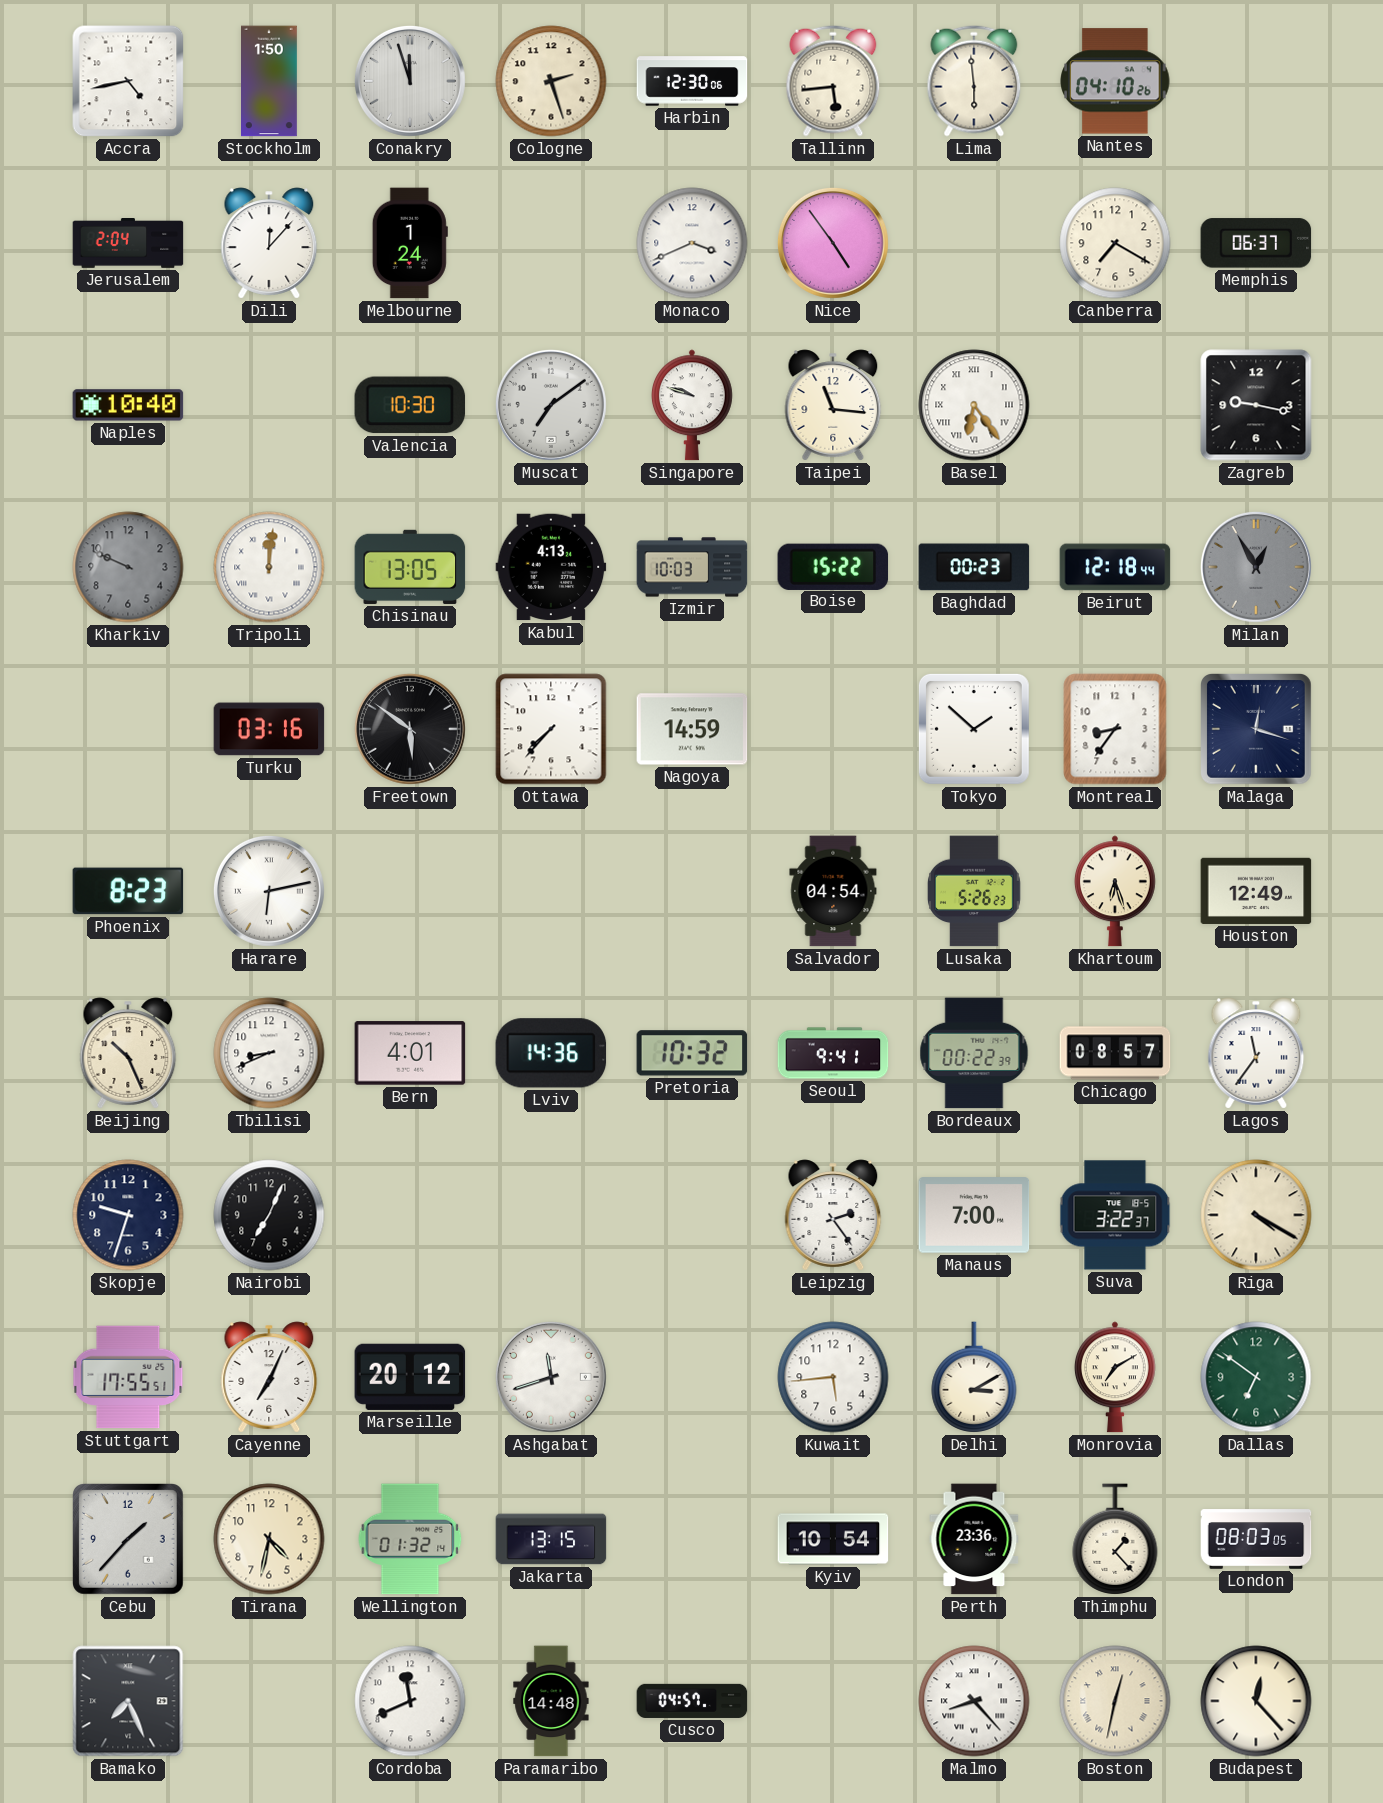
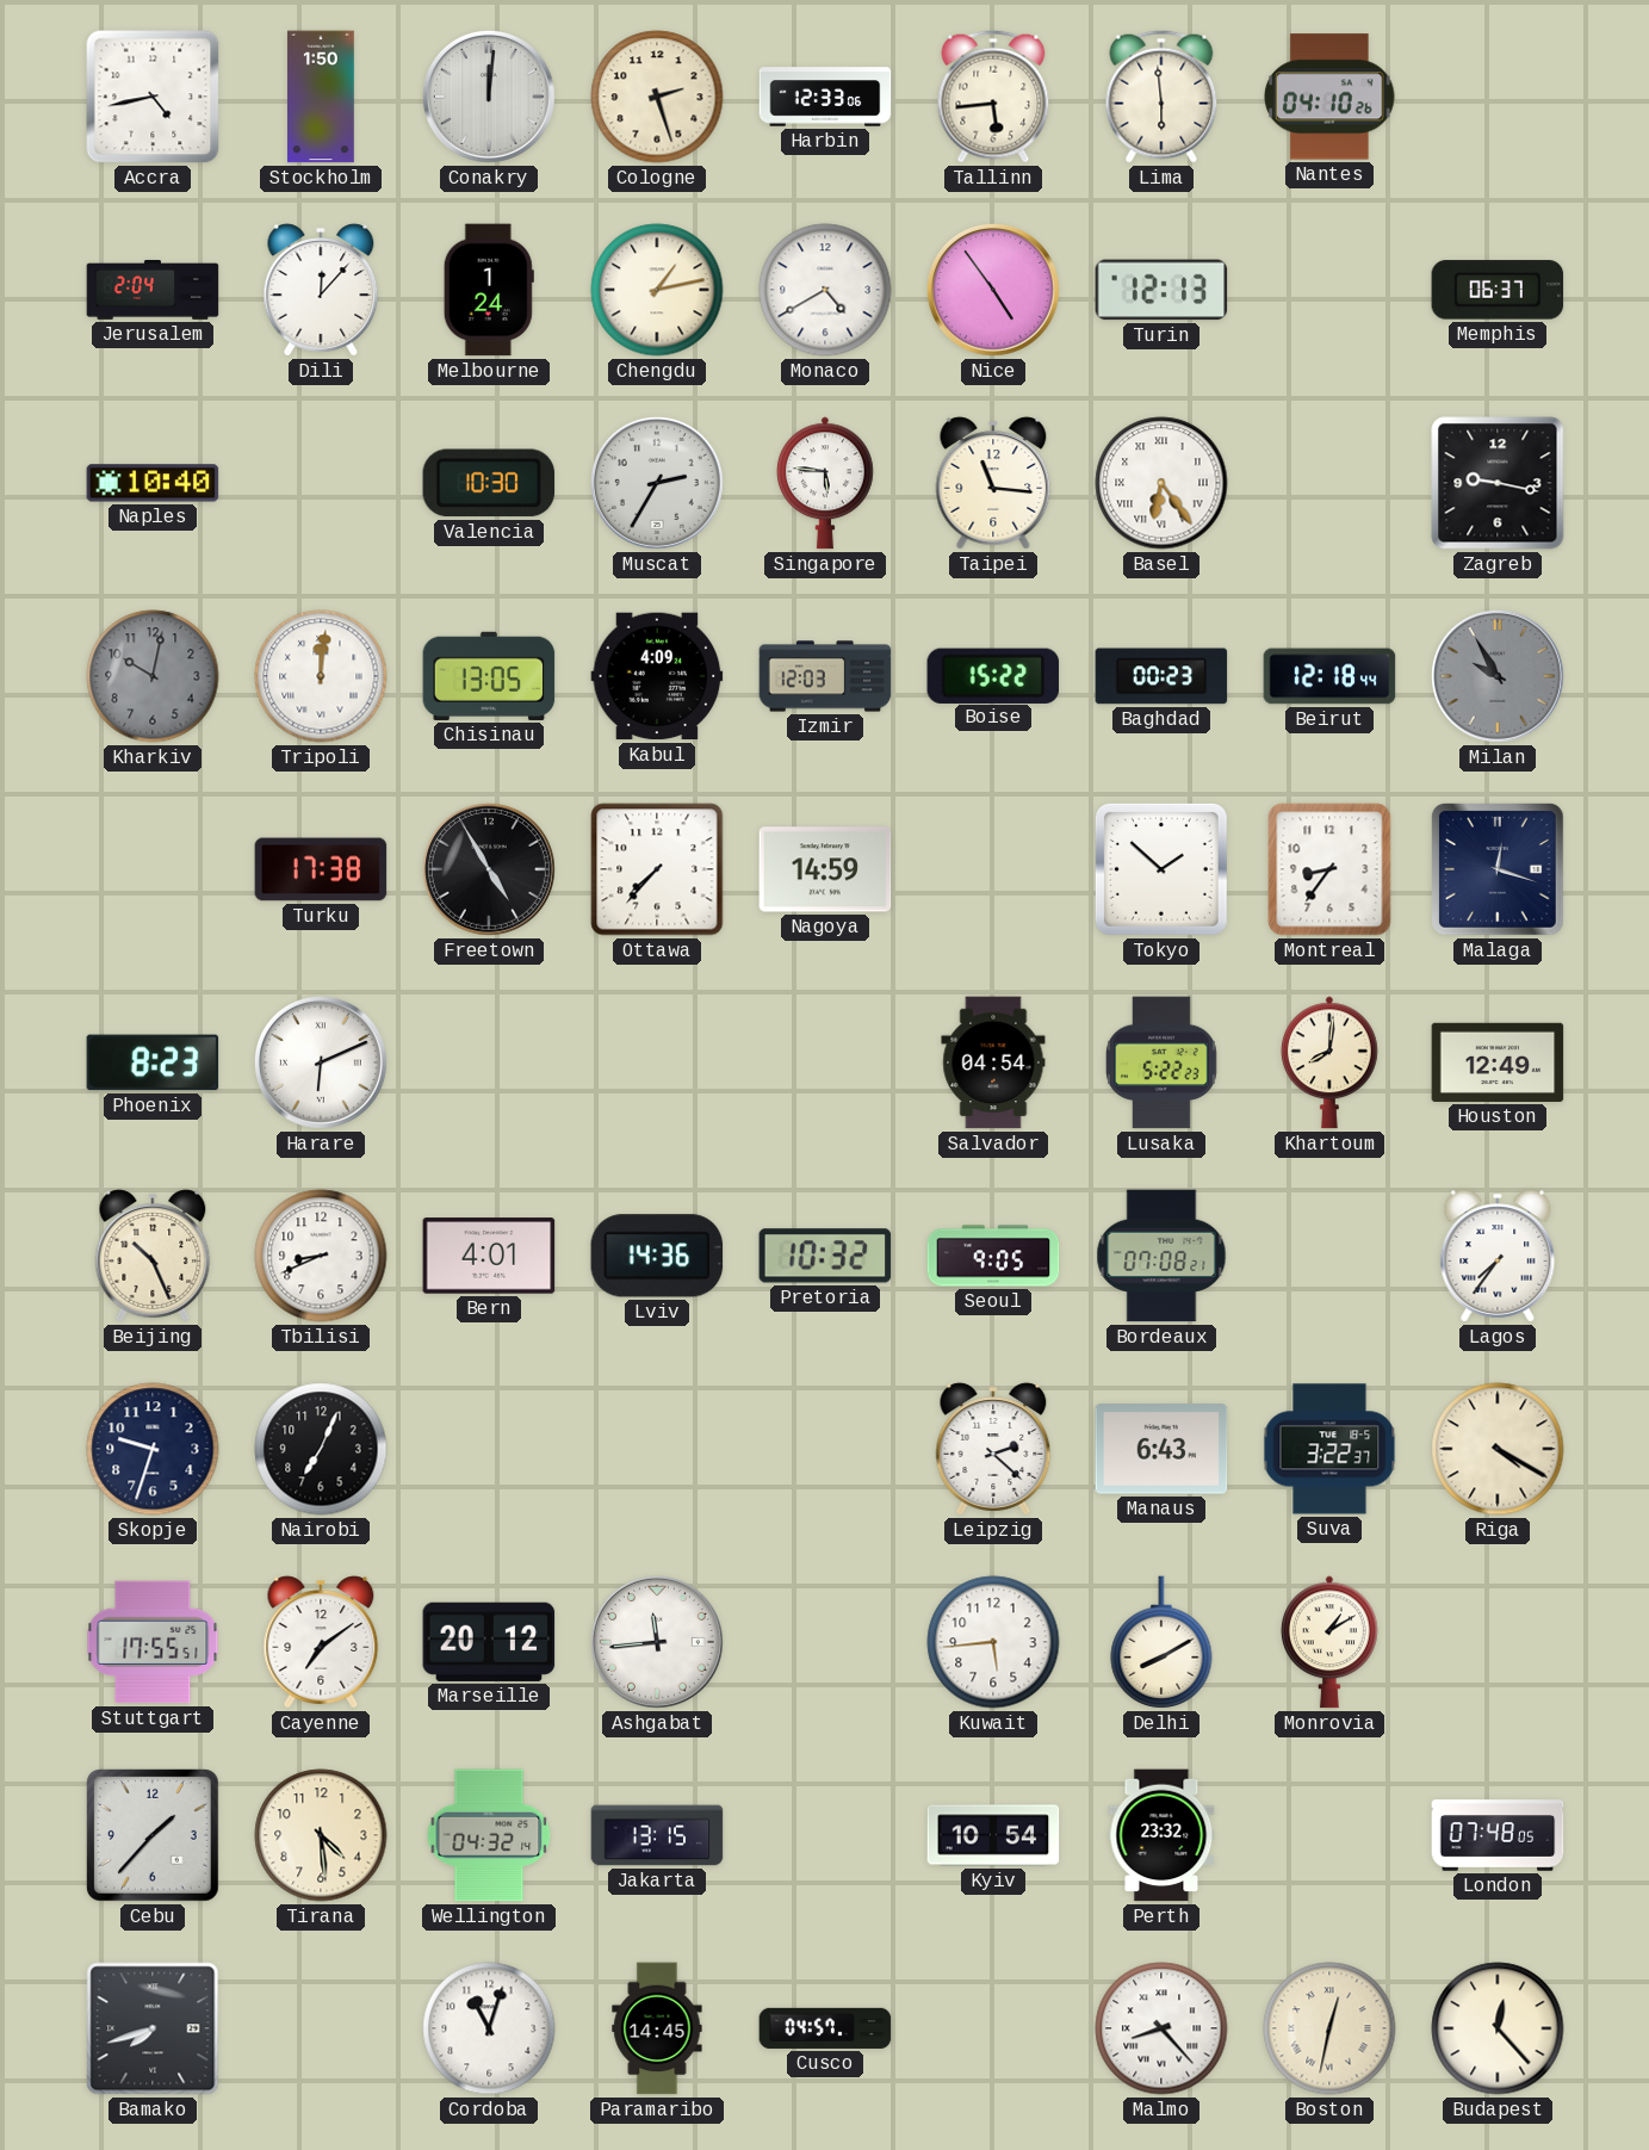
Conakry: 11:57 -> 12:01
Harbin: 12:30 -> 12:33
Chengdu: none -> 1:13
Monaco: 3:41 -> 4:40
Turin: none -> 12:13
Canberra: 7:20 -> none
Muscat: 7:09 -> 2:35
Singapore: 9:48 -> 5:46
Kharkiv: 9:49 -> 10:02
Kabul: 4:13 -> 4:09
Izmir: 10:03 -> 12:03
Milan: 12:55 -> 9:55
Turku: 03:16 -> 17:38
Freetown: 5:51 -> 4:55
Harare: 6:13 -> 6:11
Lusaka: 5:26 -> 5:22
Khartoum: 6:27 -> 8:01
Seoul: 9:41 -> 9:05
Bordeaux: 00:22 -> 07:08
Chicago: 08:57 -> none
Lagos: 11:36 -> 7:36
Leipzig: 2:24 -> 2:22
Manaus: 7:00 -> 6:43
Cayenne: 7:04 -> 7:09
Ashgabat: 11:42 -> 11:44
Delhi: 3:10 -> 8:10
Monrovia: 7:10 -> 1:10
Dallas: 6:51 -> none
Tirana: 4:32 -> 4:29
Wellington: 01:32 -> 04:32
Perth: 23:36 -> 23:32
Thimphu: 1:23 -> none
London: 08:03 -> 07:48
Bamako: 7:26 -> 7:42
Cordoba: 11:41 -> 11:03
Paramaribo: 14:48 -> 14:45
